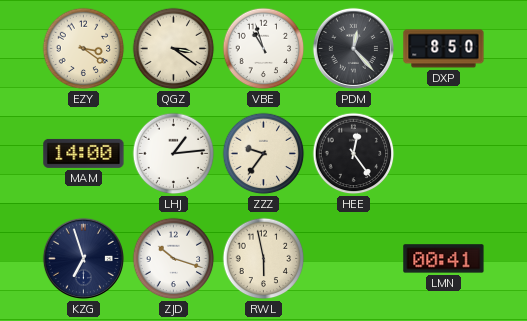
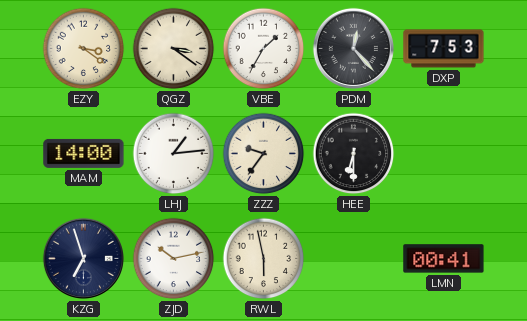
VBE: 10:57 -> 1:35
DXP: 8:50 -> 7:53
HEE: 12:24 -> 6:30
ZJD: 10:18 -> 10:13
